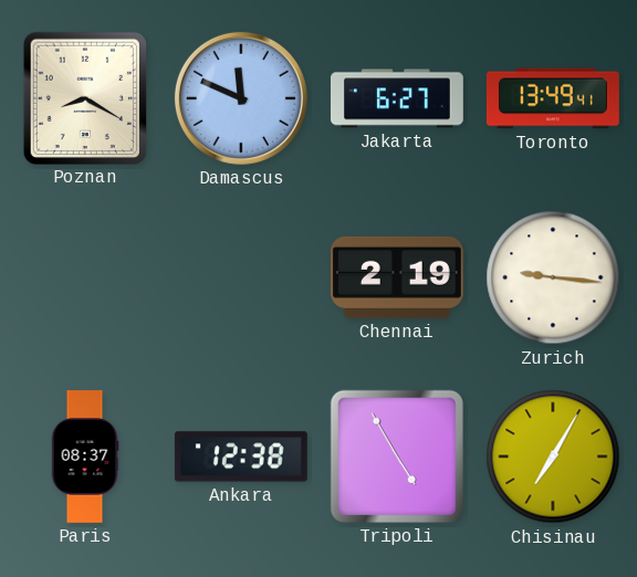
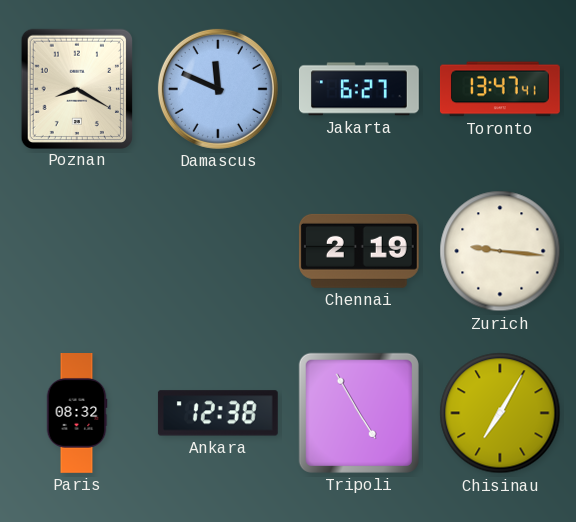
Toronto: 13:49 -> 13:47
Paris: 08:37 -> 08:32
